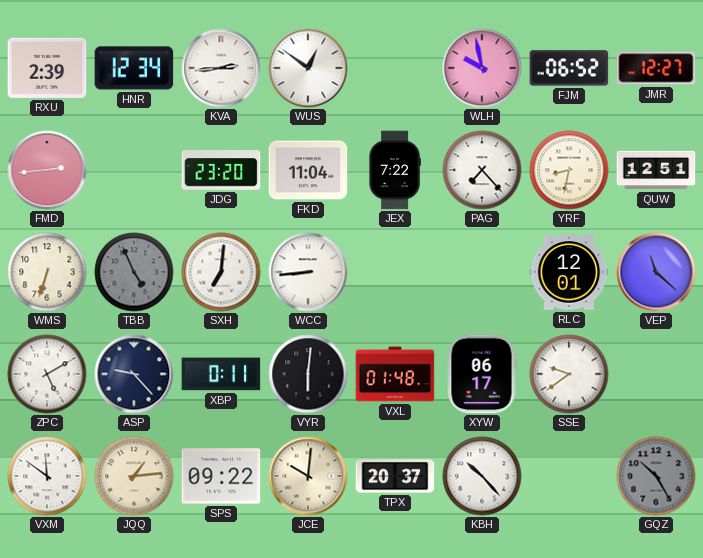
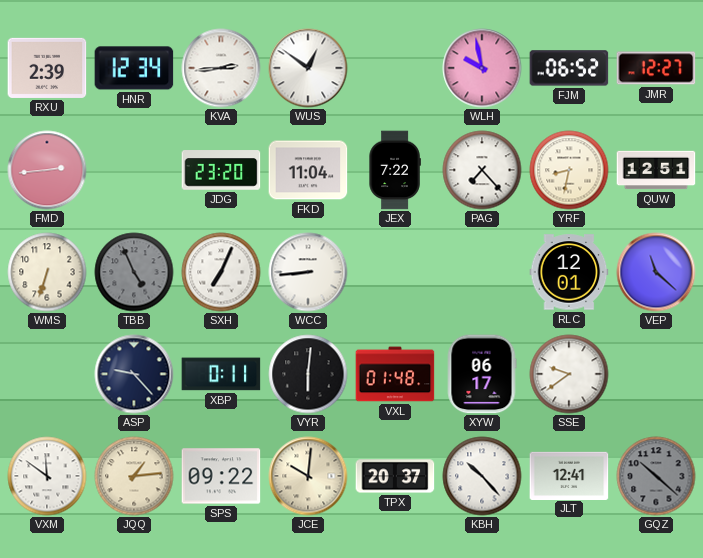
SXH: 7:01 -> 7:04
ZPC: 5:10 -> none
JLT: none -> 12:41
GQZ: 10:25 -> 10:22
